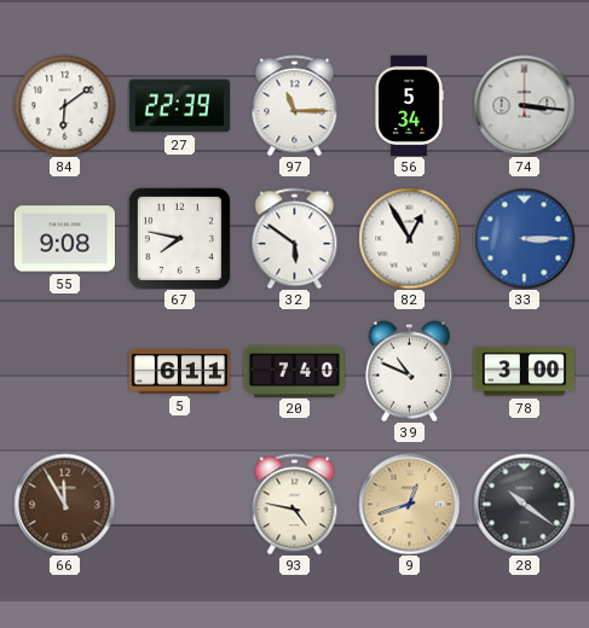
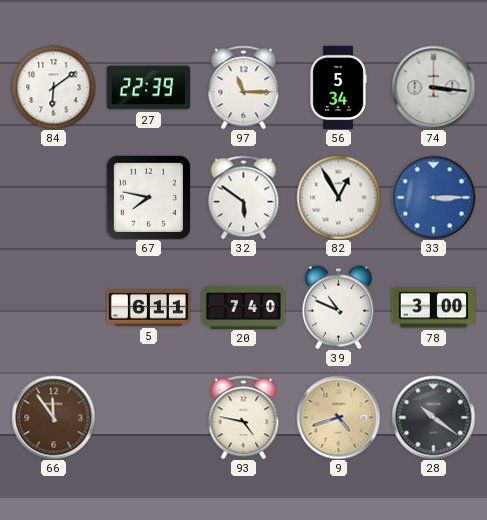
55: 9:08 -> none
66: 11:55 -> 11:54
9: 12:42 -> 4:42
